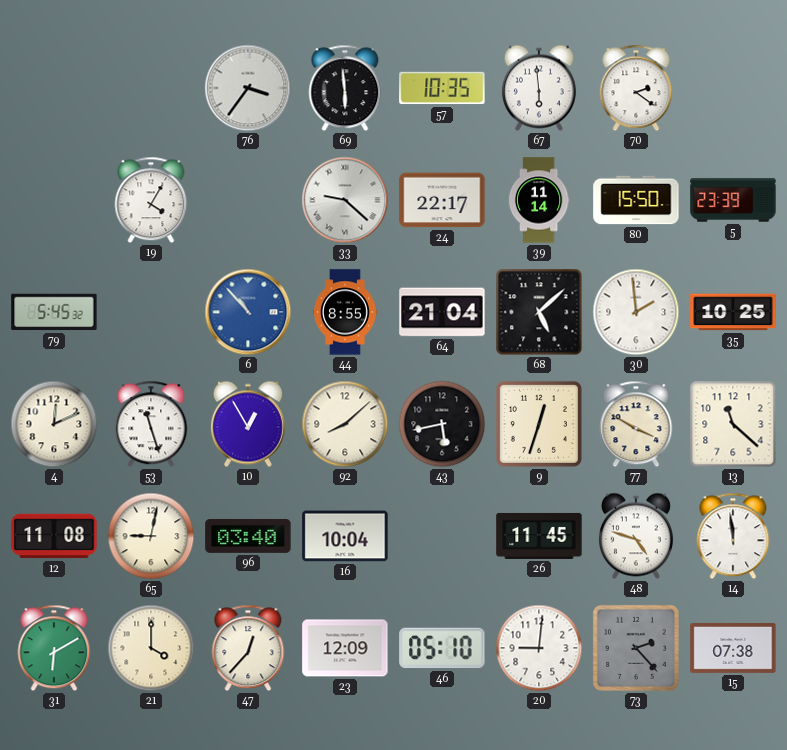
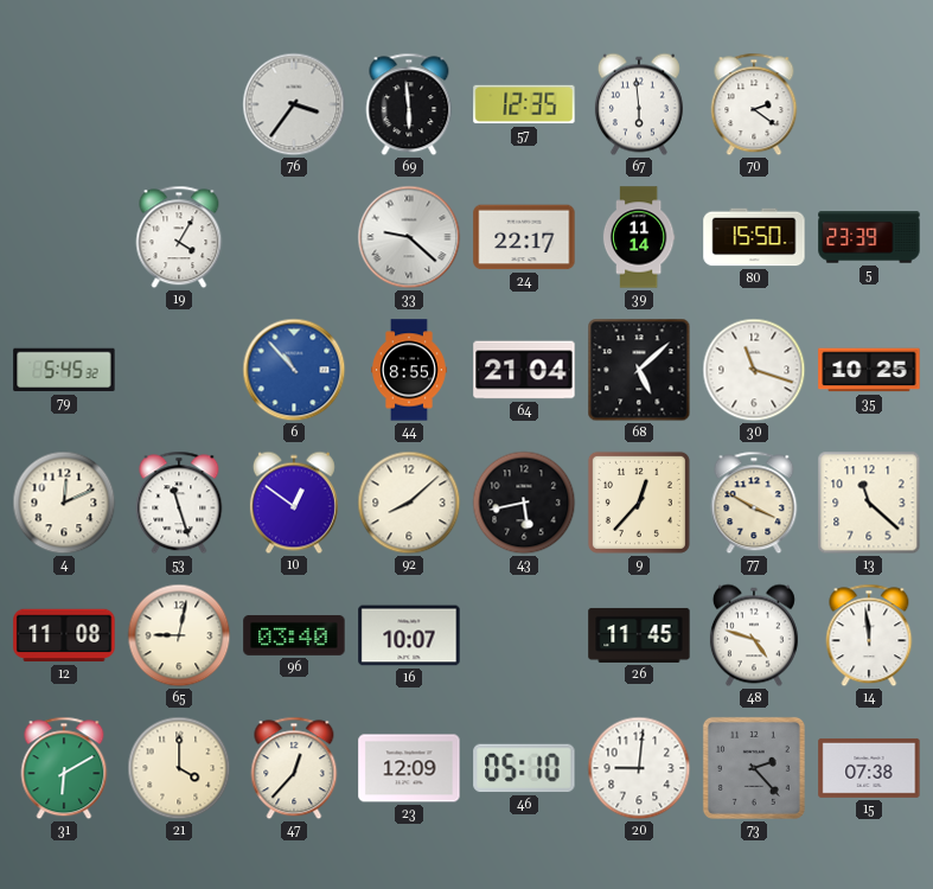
57: 10:35 -> 12:35
30: 1:59 -> 11:18
10: 12:55 -> 12:51
9: 12:33 -> 12:37
16: 10:04 -> 10:07
